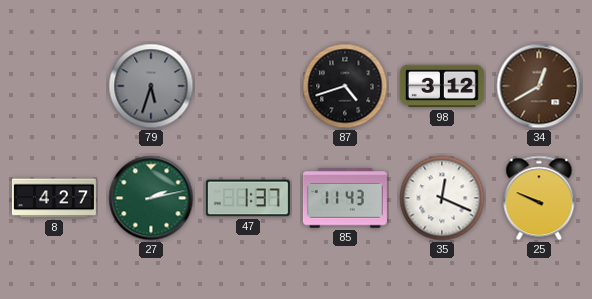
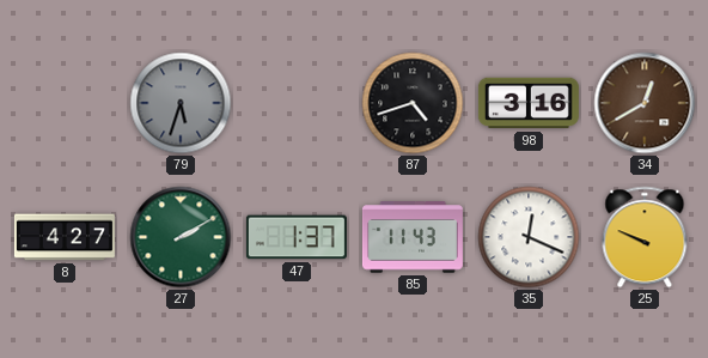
98: 3:12 -> 3:16
27: 2:13 -> 2:10
